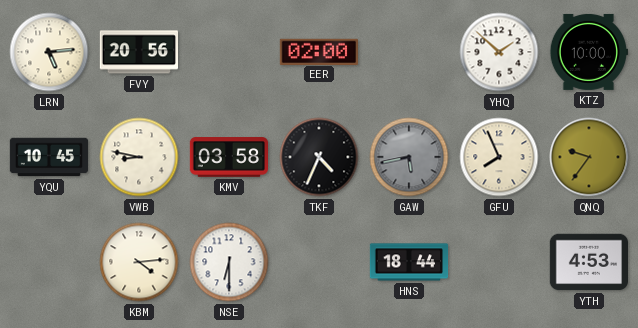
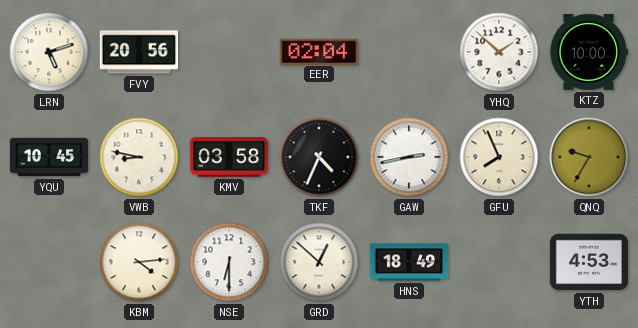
LRN: 5:14 -> 5:12
EER: 02:00 -> 02:04
GAW: 5:43 -> 2:43
GAW dial: grey -> white
QNQ: 9:36 -> 9:35
GRD: none -> 12:52
HNS: 18:44 -> 18:49
